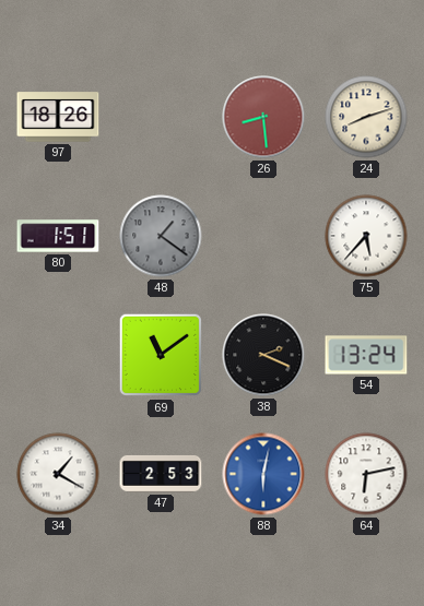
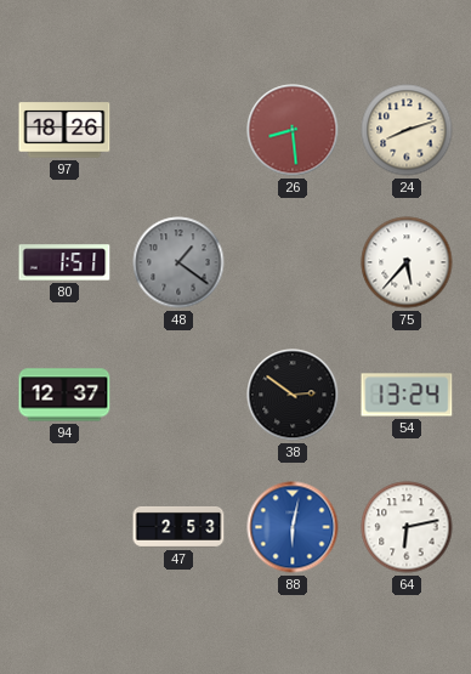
94: none -> 12:37
69: 11:09 -> none
38: 2:19 -> 2:51
34: 1:20 -> none
